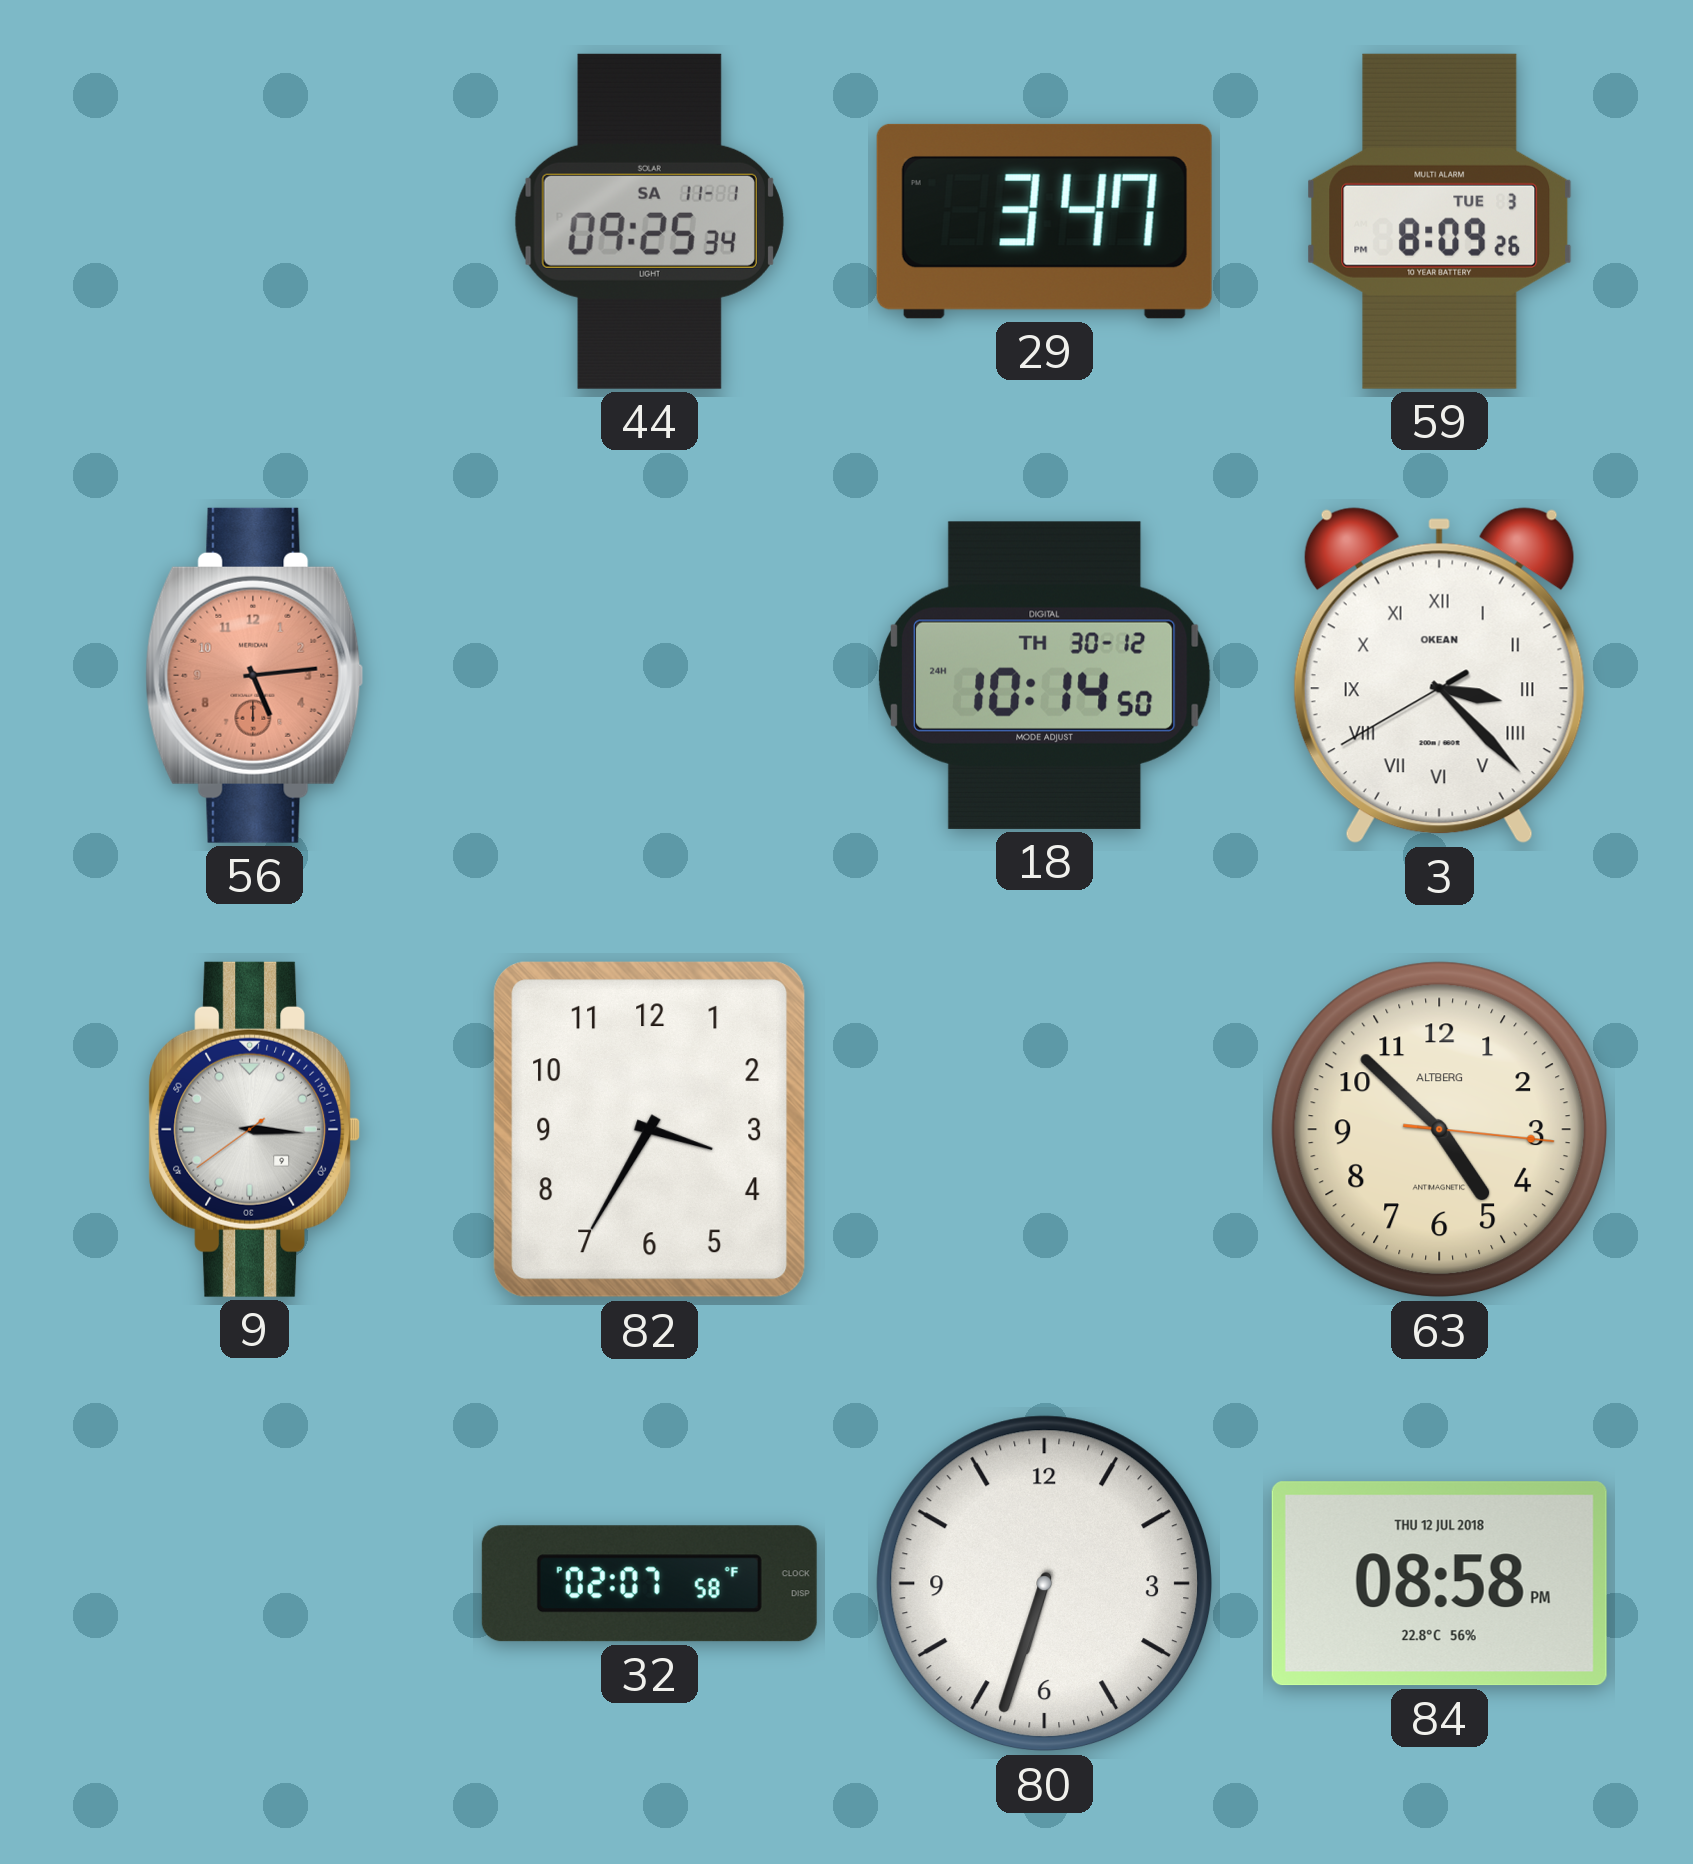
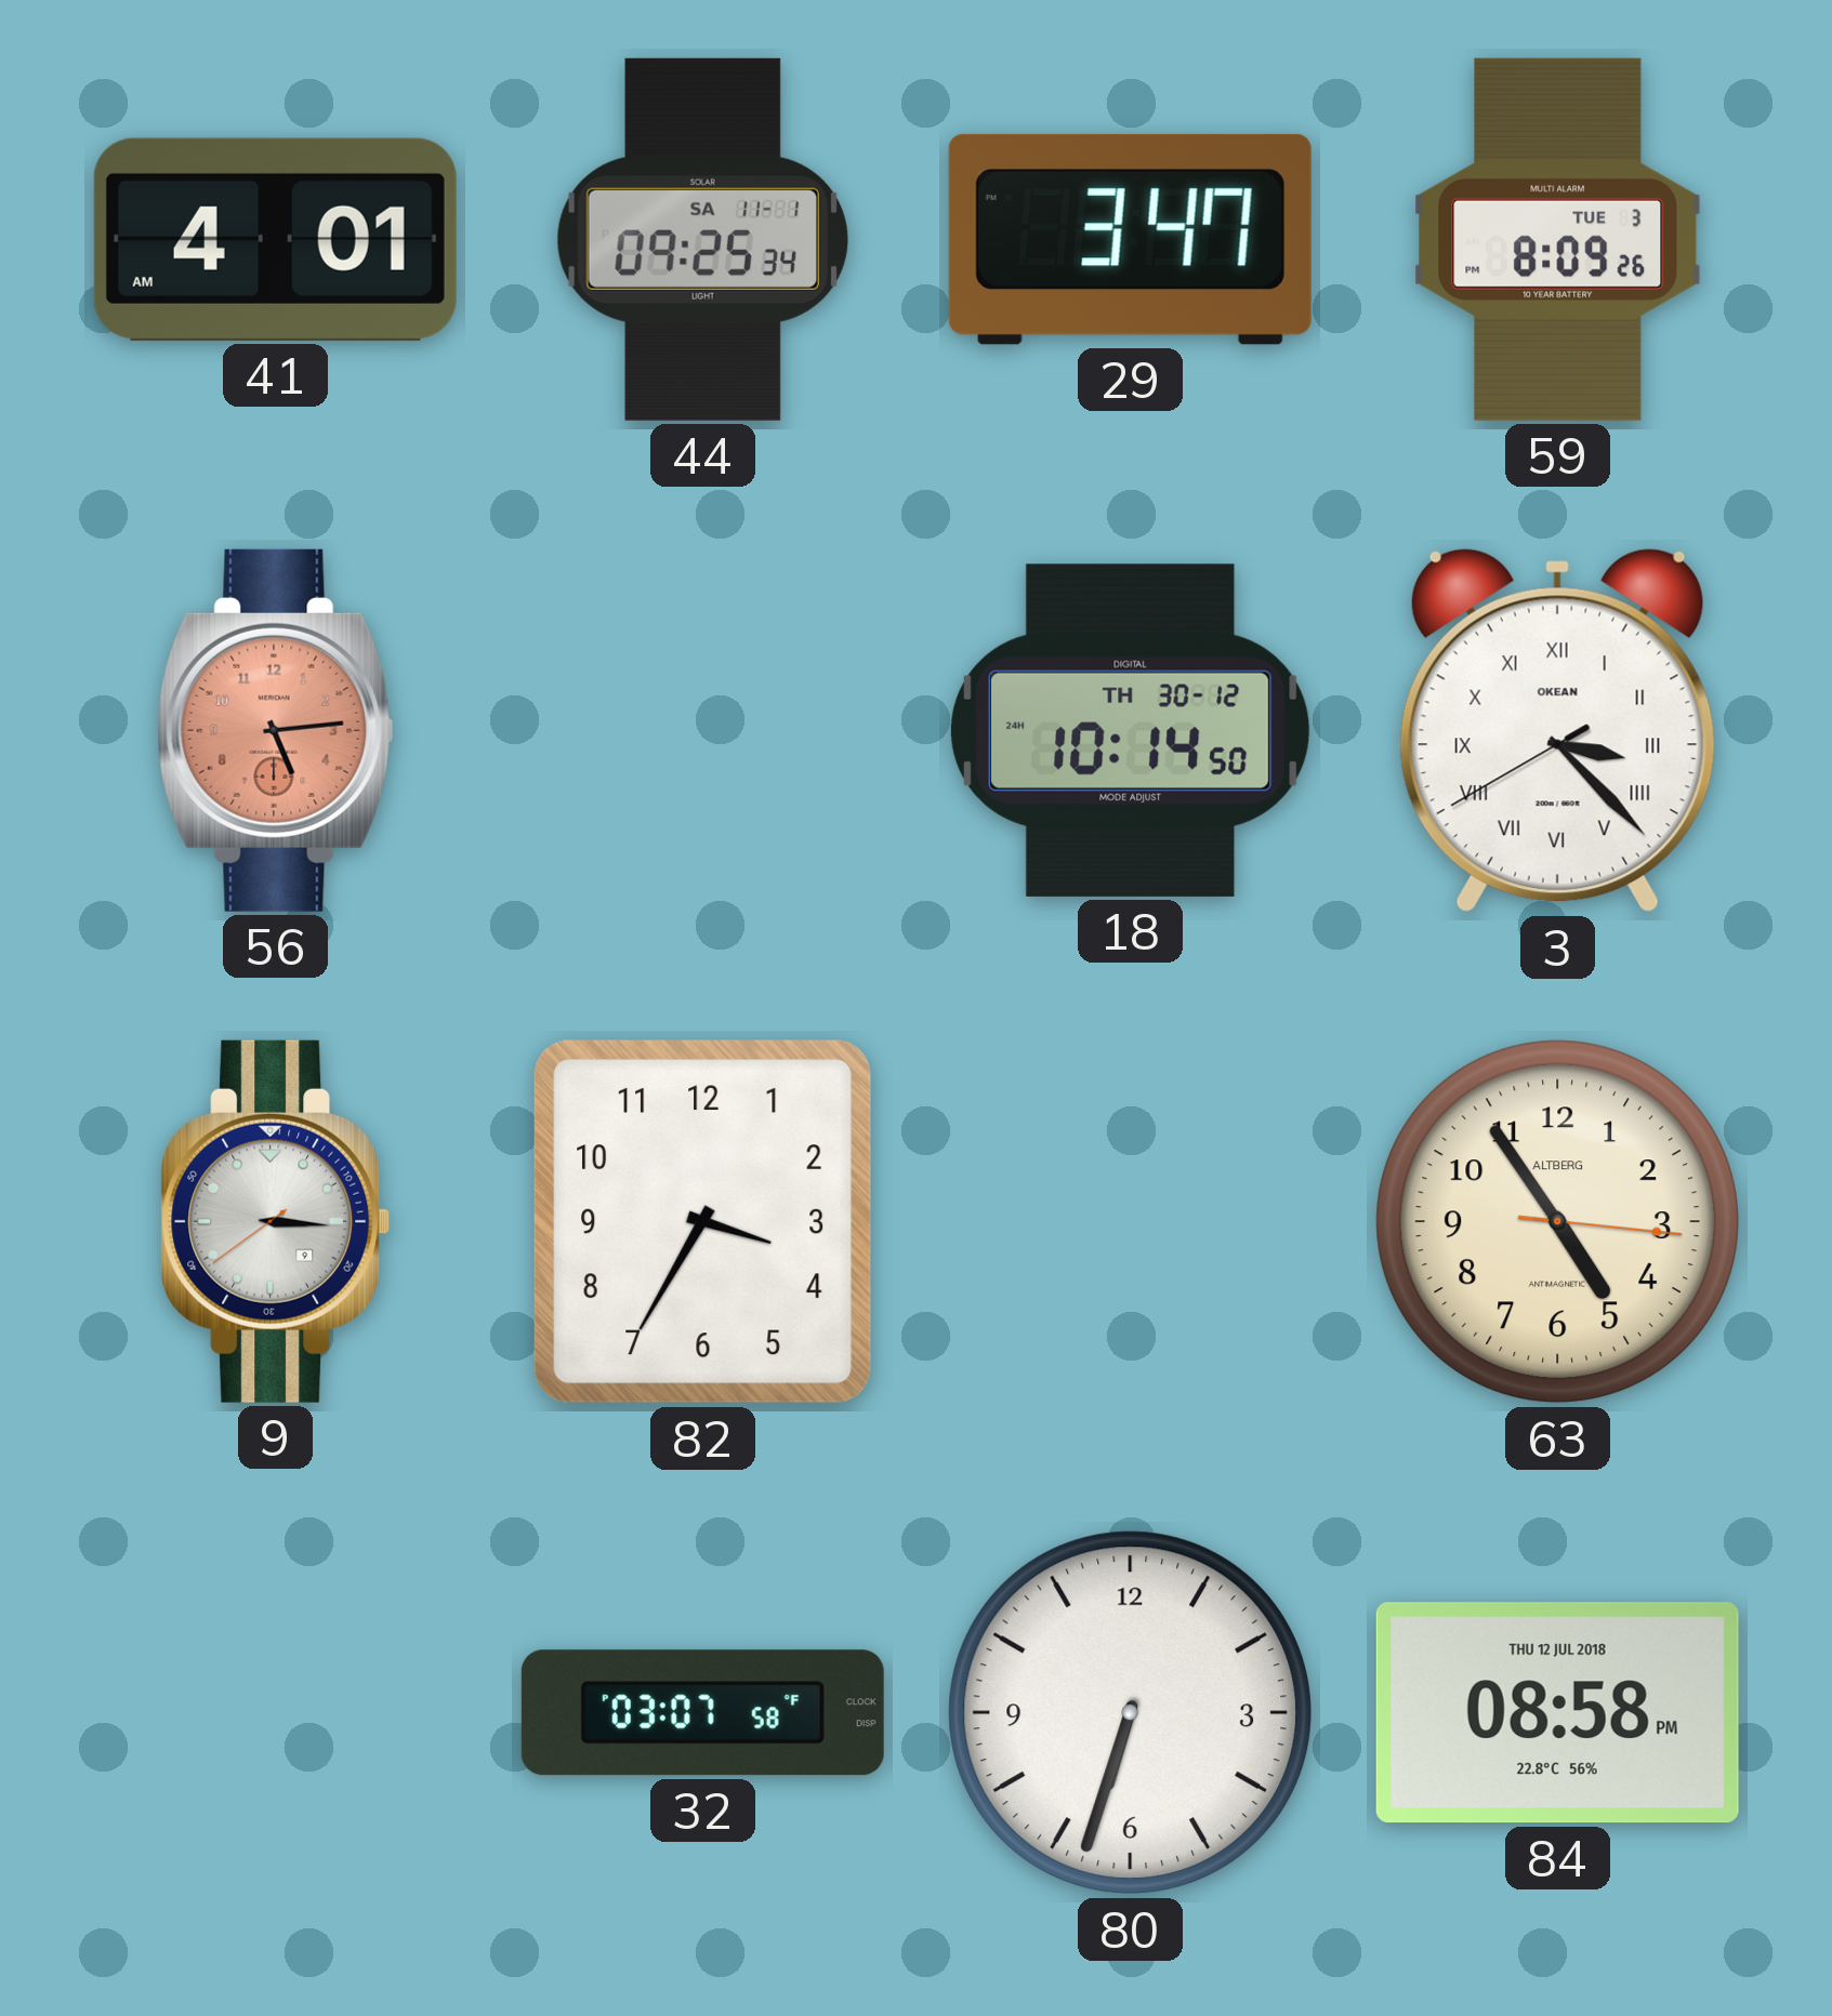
41: none -> 4:01
63: 4:52 -> 4:54
32: 02:07 -> 03:07
